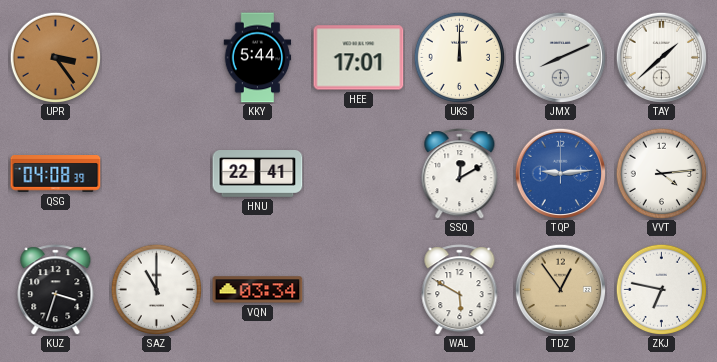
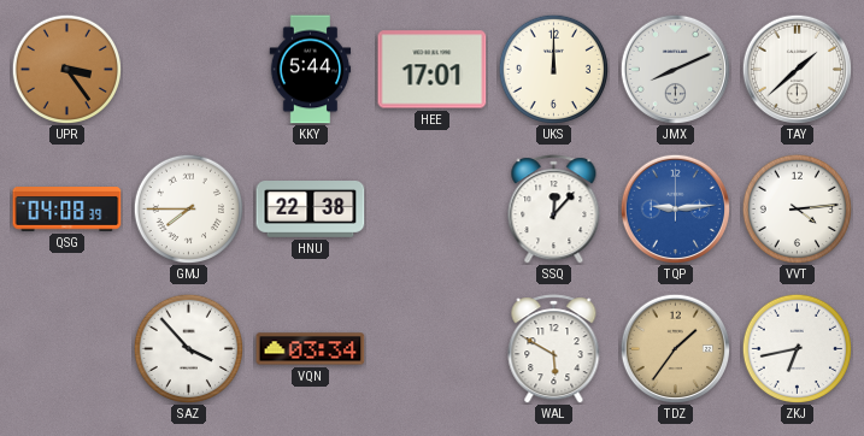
GMJ: none -> 7:45
HNU: 22:41 -> 22:38
SSQ: 12:10 -> 12:07
KUZ: 3:33 -> none
SAZ: 11:00 -> 3:53
TDZ: 12:54 -> 1:36
ZKJ: 6:47 -> 6:43
